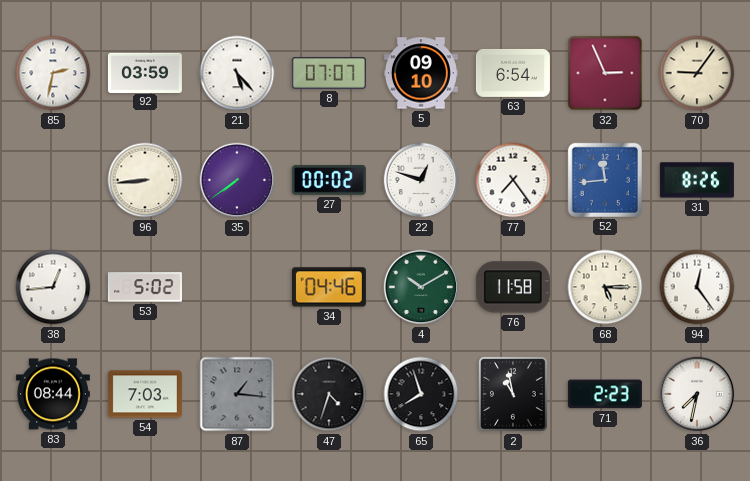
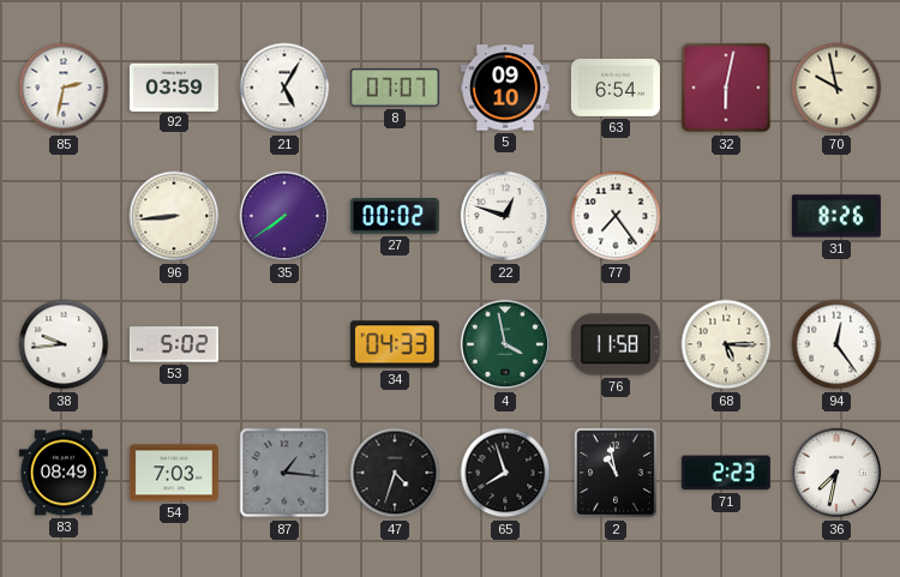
21: 5:23 -> 5:05
32: 2:56 -> 6:02
70: 9:06 -> 9:58
52: 11:44 -> none
38: 12:44 -> 9:44
34: 04:46 -> 04:33
4: 10:10 -> 3:58
83: 08:44 -> 08:49
